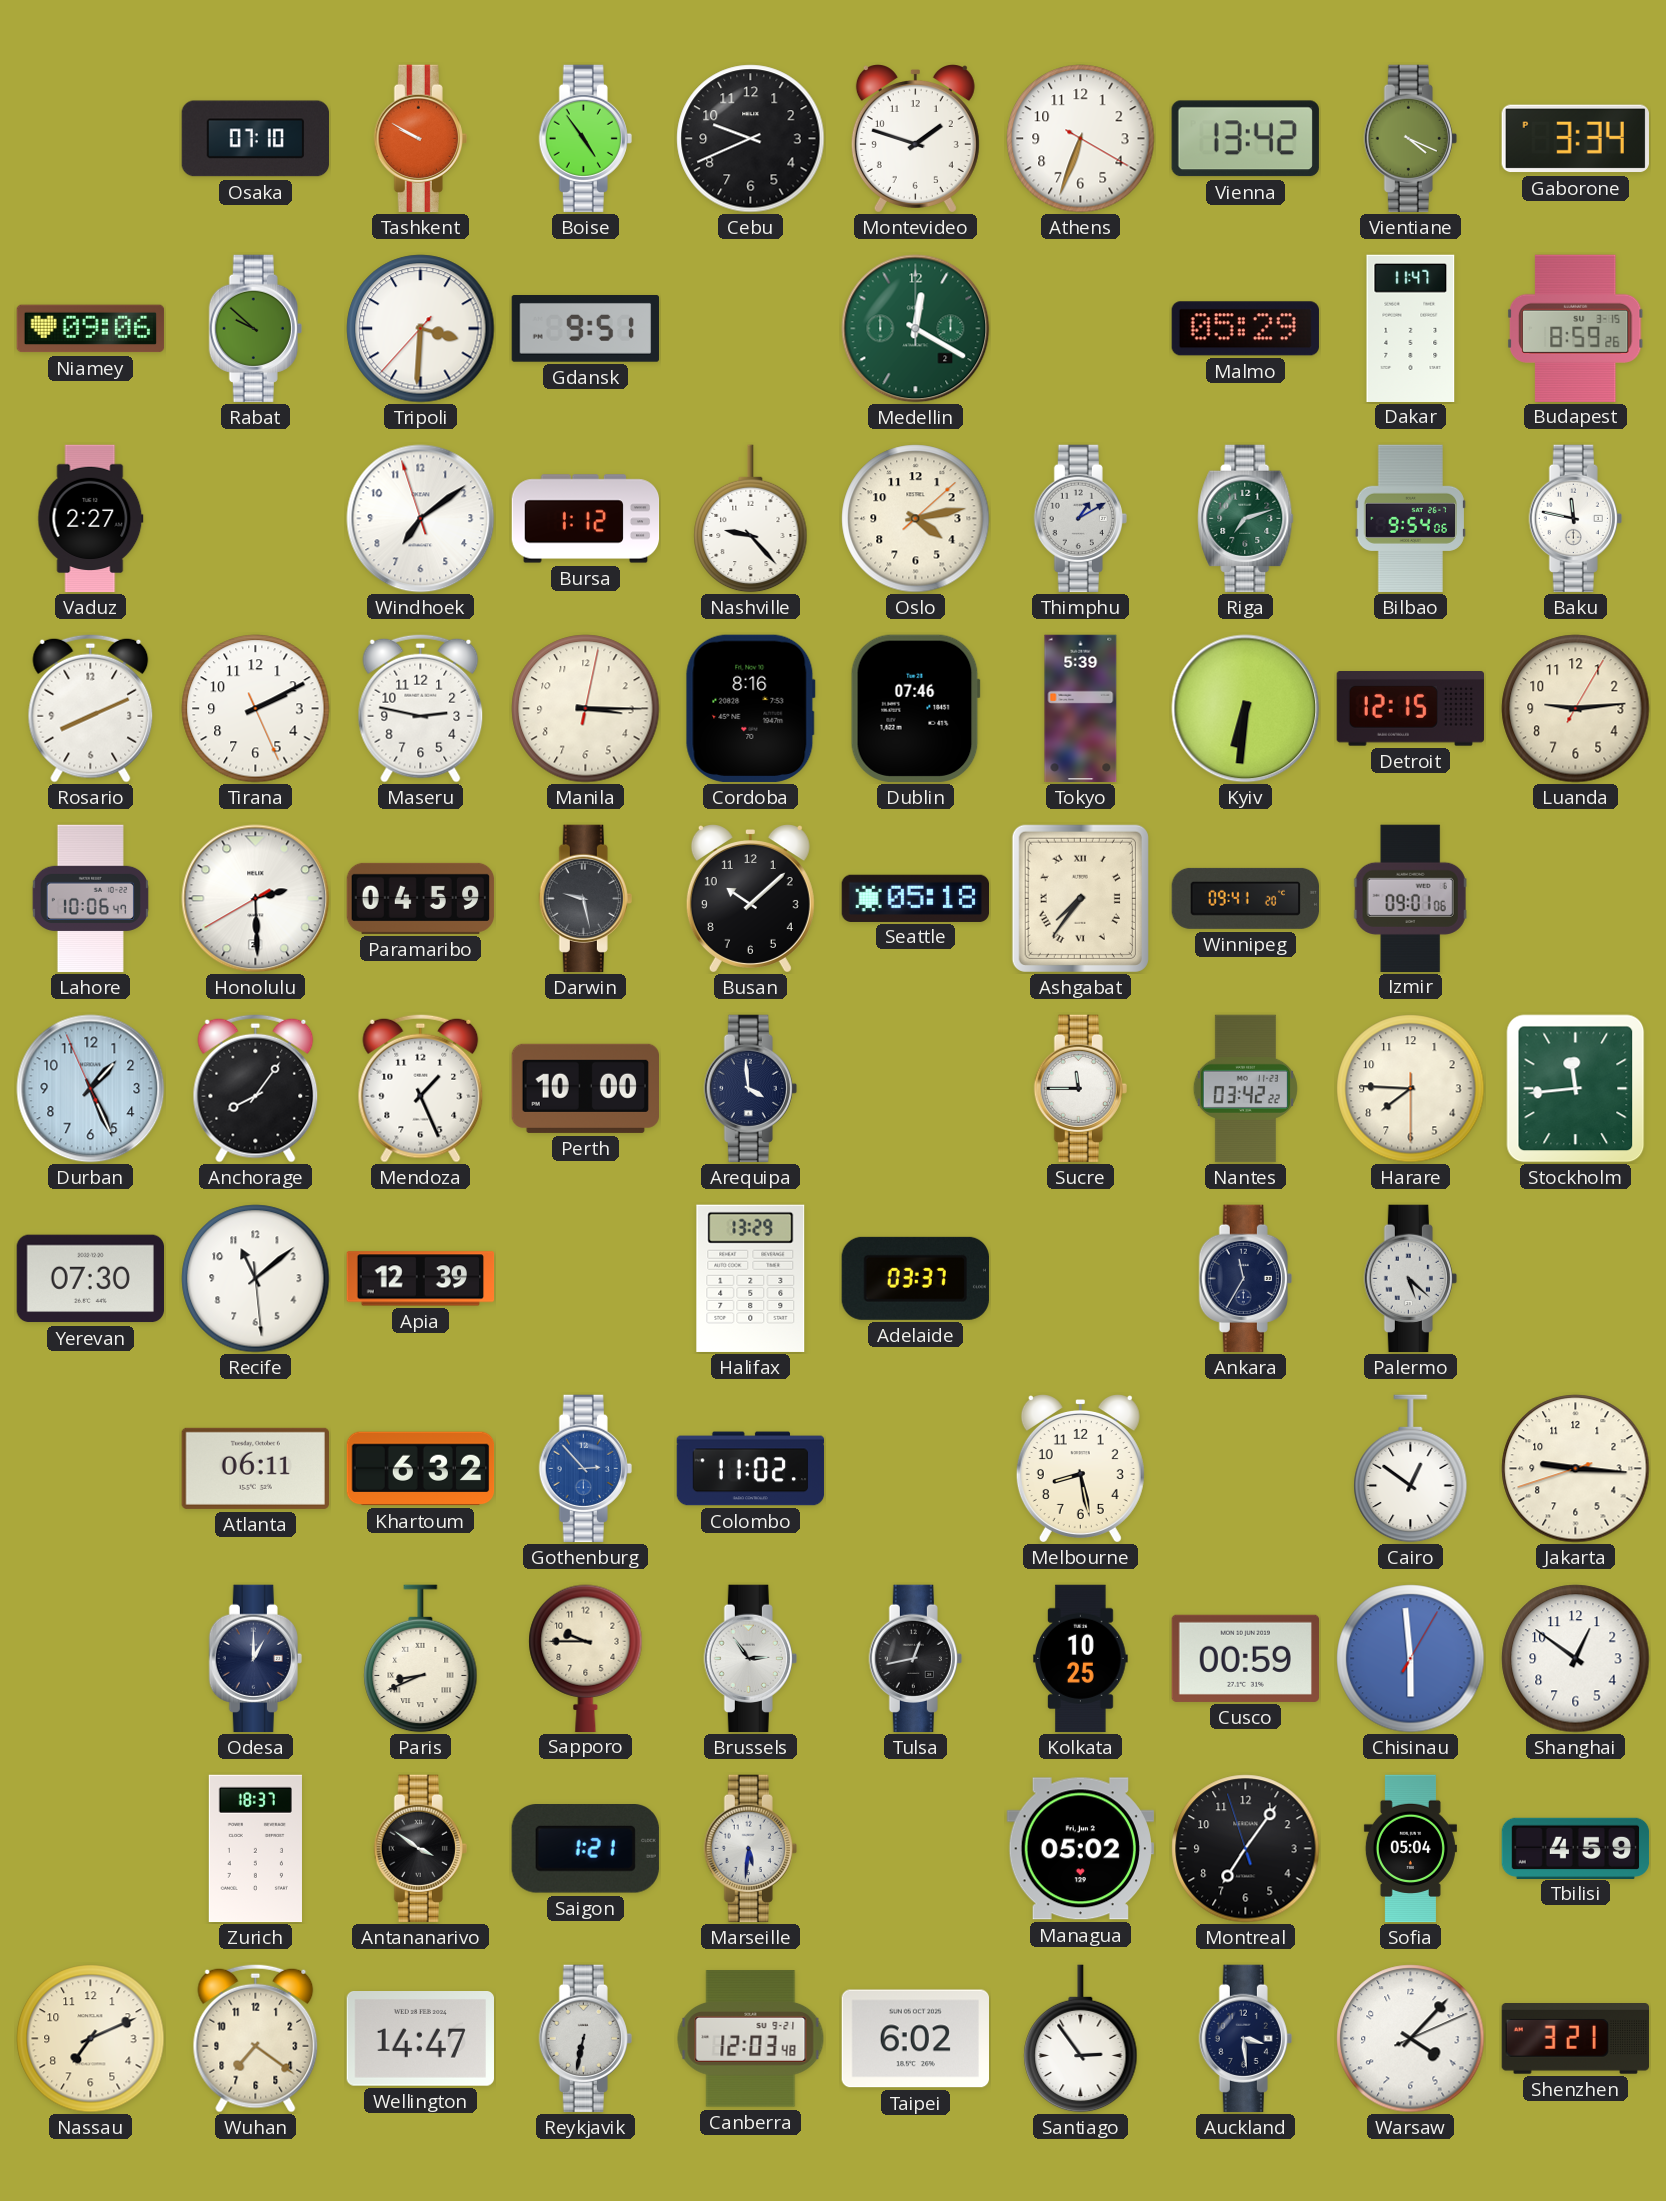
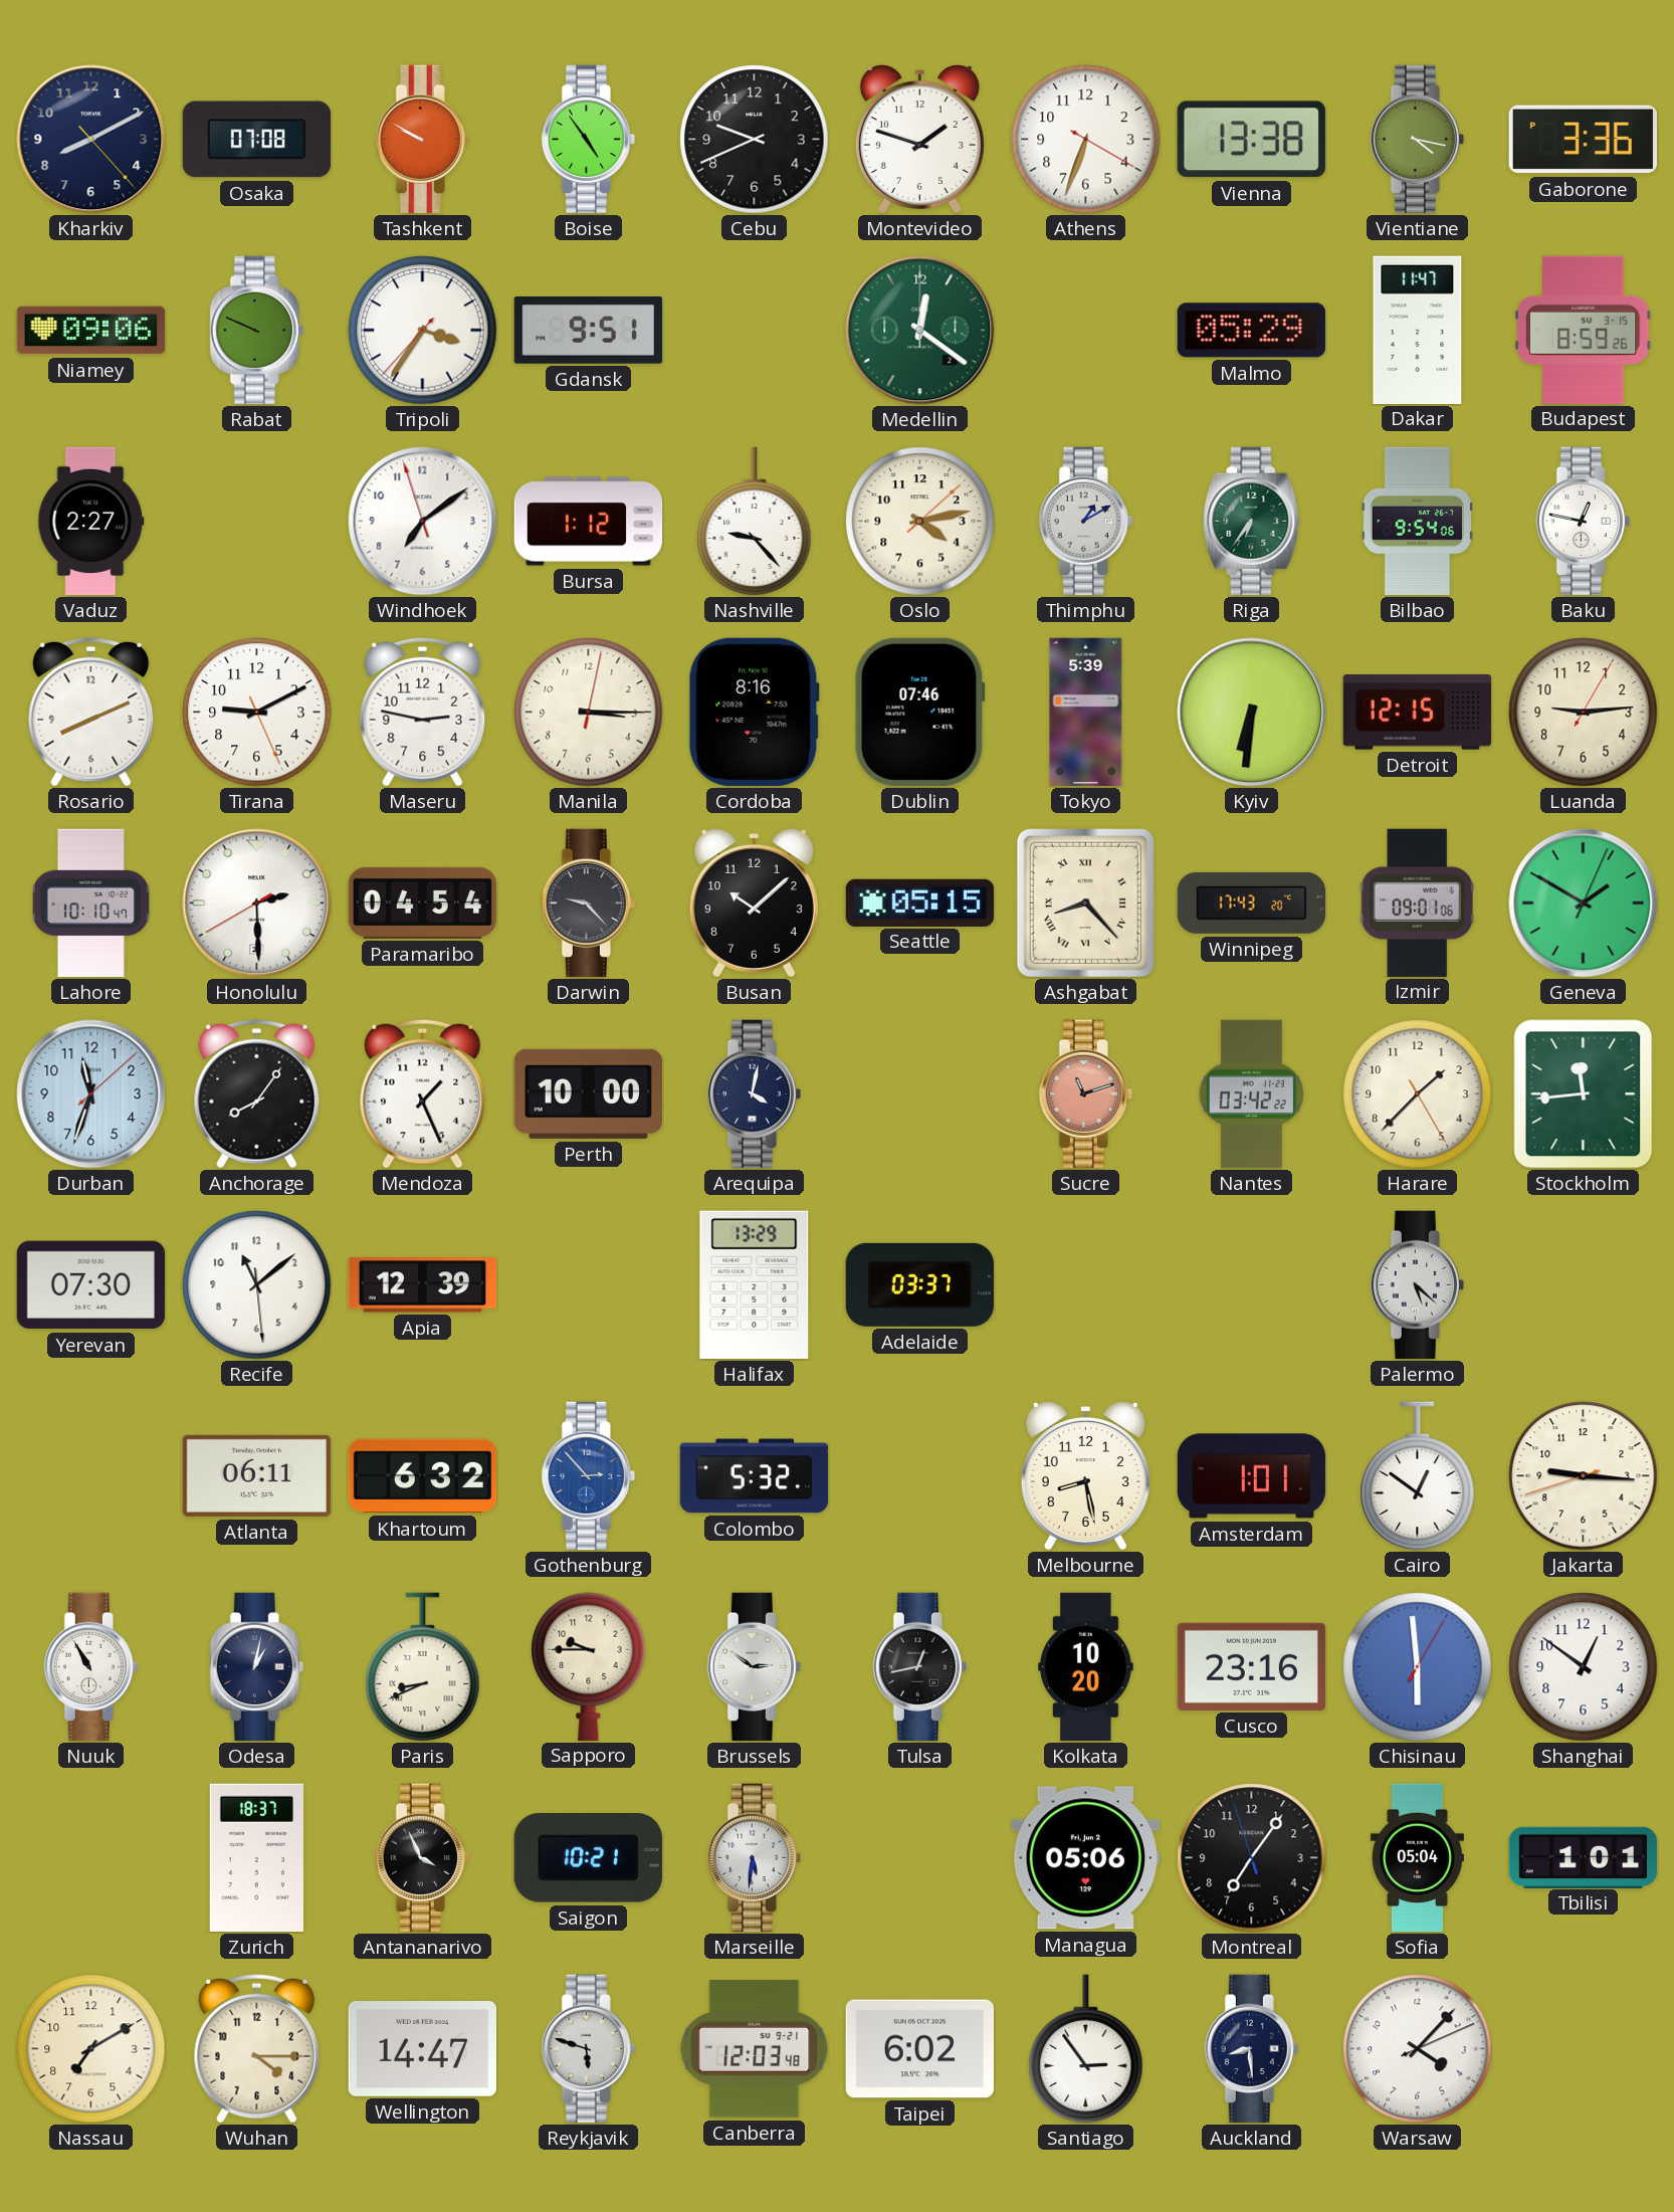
Kharkiv: none -> 8:10
Osaka: 07:10 -> 07:08
Vienna: 13:42 -> 13:38
Vientiane: 4:19 -> 4:17
Gaborone: 3:34 -> 3:36
Rabat: 9:52 -> 9:49
Tripoli: 3:30 -> 3:35
Medellin: 12:20 -> 12:21
Riga: 7:12 -> 6:36
Baku: 11:47 -> 12:47
Tirana: 2:10 -> 9:10
Lahore: 10:06 -> 10:10
Paramaribo: 04:59 -> 04:54
Darwin: 9:28 -> 9:23
Seattle: 05:18 -> 05:15
Ashgabat: 7:36 -> 8:23
Winnipeg: 09:41 -> 17:43
Geneva: none -> 1:50
Durban: 1:25 -> 11:33
Arequipa: 3:59 -> 4:02
Sucre: 11:45 -> 11:12
Sucre dial: white -> salmon
Harare: 7:45 -> 1:37
Ankara: 11:35 -> none
Colombo: 11:02 -> 5:32
Amsterdam: none -> 1:01
Nuuk: none -> 10:55
Odesa: 1:00 -> 1:02
Brussels: 2:54 -> 2:51
Kolkata: 10:25 -> 10:20
Cusco: 00:59 -> 23:16
Antananarivo: 3:51 -> 3:56
Saigon: 1:21 -> 10:21
Managua: 05:02 -> 05:06
Tbilisi: 4:59 -> 1:01
Nassau: 7:11 -> 7:10
Wuhan: 7:21 -> 4:15
Reykjavik: 6:32 -> 5:48
Auckland: 3:29 -> 8:29
Shenzhen: 3:21 -> none
